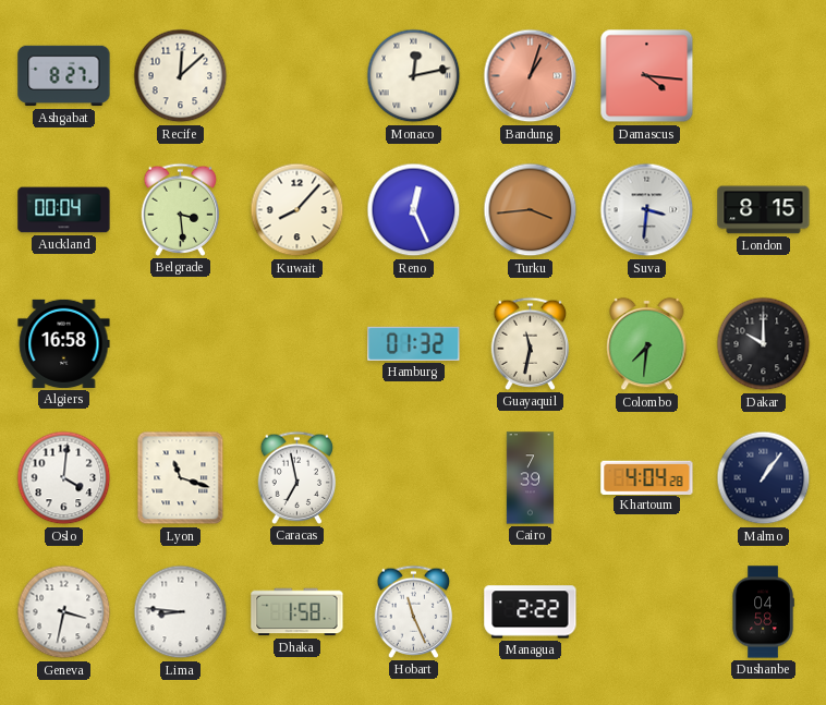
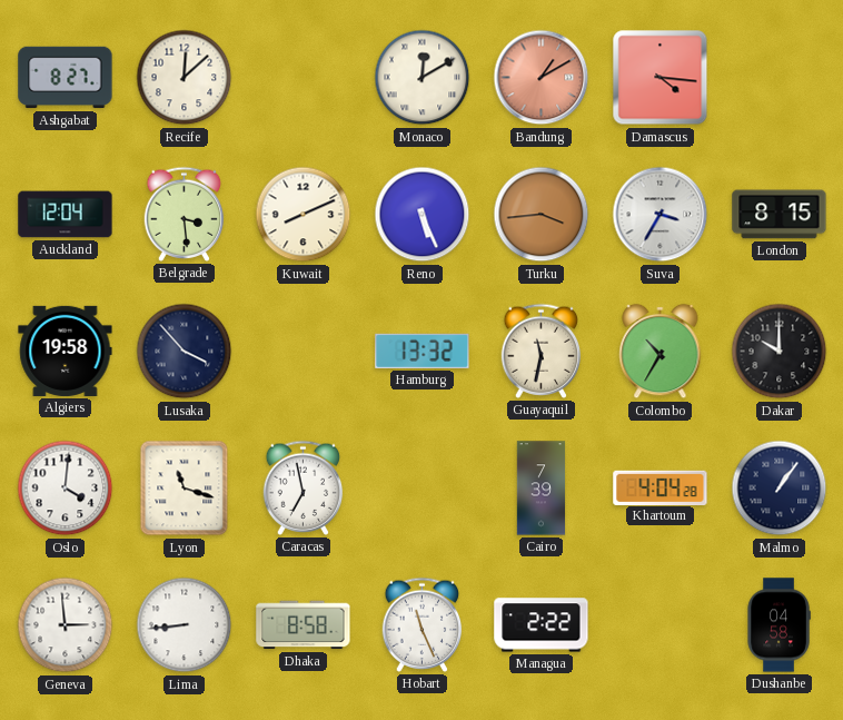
Monaco: 12:13 -> 12:10
Bandung: 1:03 -> 1:10
Auckland: 00:04 -> 12:04
Kuwait: 8:07 -> 8:11
Reno: 12:26 -> 5:26
Suva: 3:31 -> 3:35
Algiers: 16:58 -> 19:58
Lusaka: none -> 3:53
Hamburg: 01:32 -> 13:32
Colombo: 7:31 -> 10:35
Geneva: 3:32 -> 2:59
Lima: 8:46 -> 8:44
Dhaka: 1:58 -> 8:58
